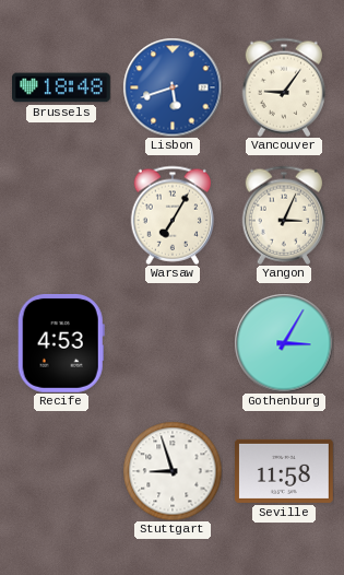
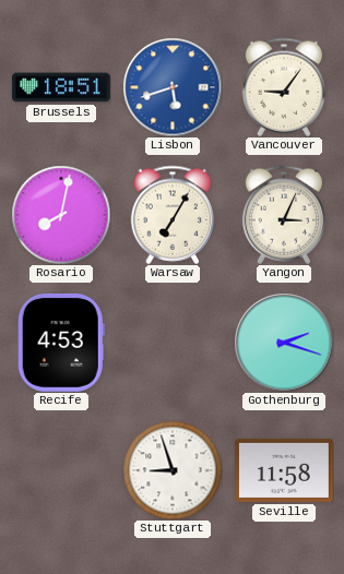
Brussels: 18:48 -> 18:51
Rosario: none -> 8:02
Gothenburg: 3:05 -> 2:18
